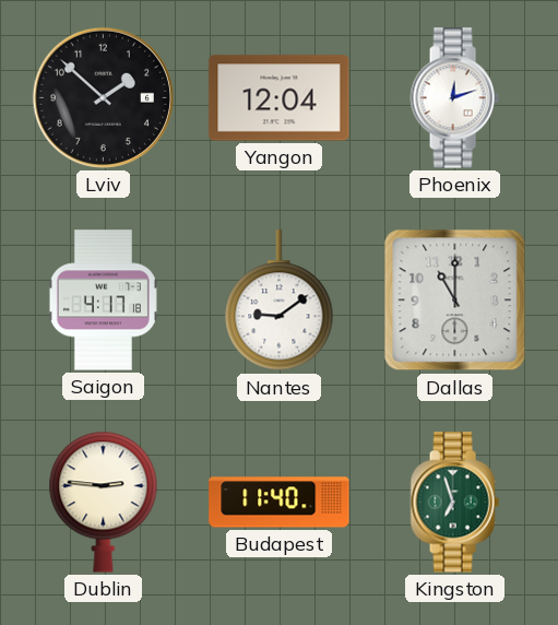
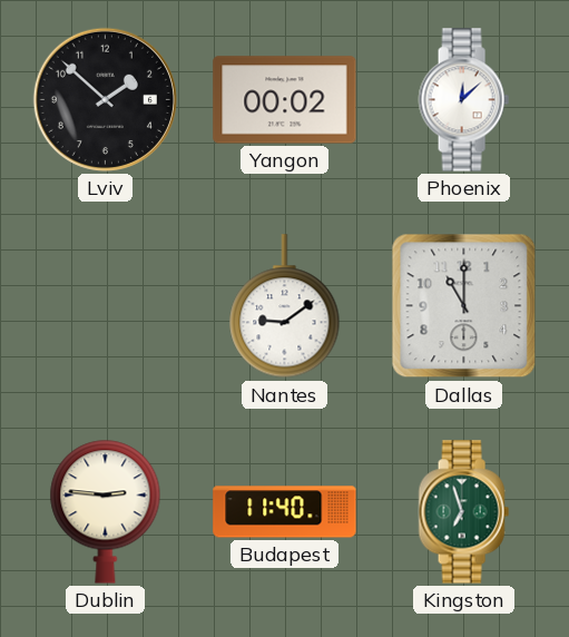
Yangon: 12:04 -> 00:02
Phoenix: 12:12 -> 12:08
Saigon: 4:17 -> none
